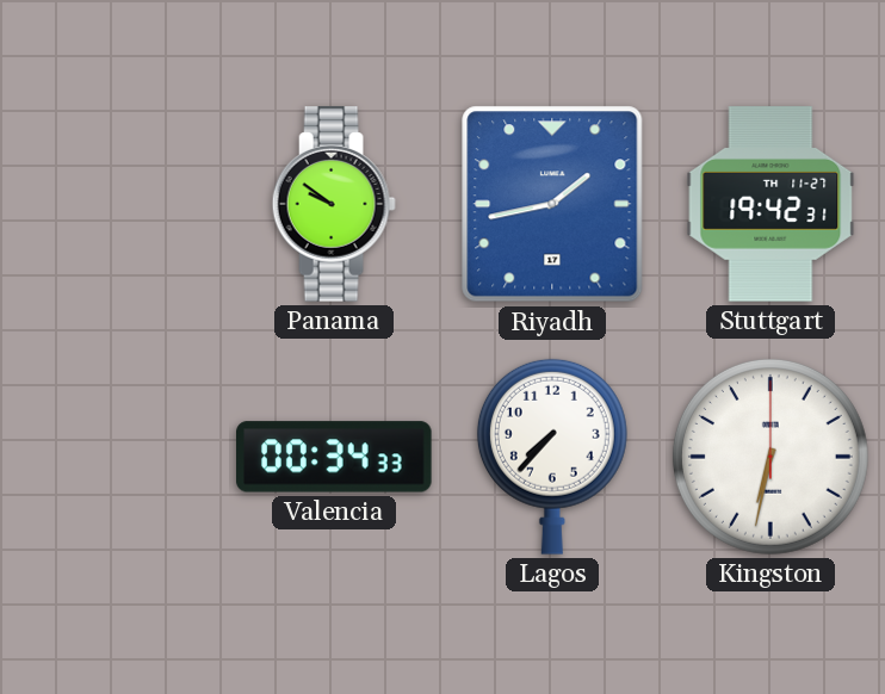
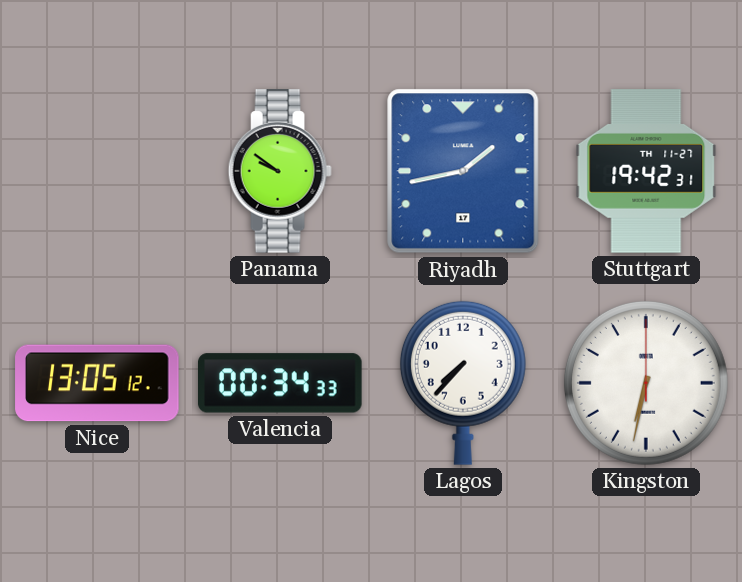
Nice: none -> 13:05
